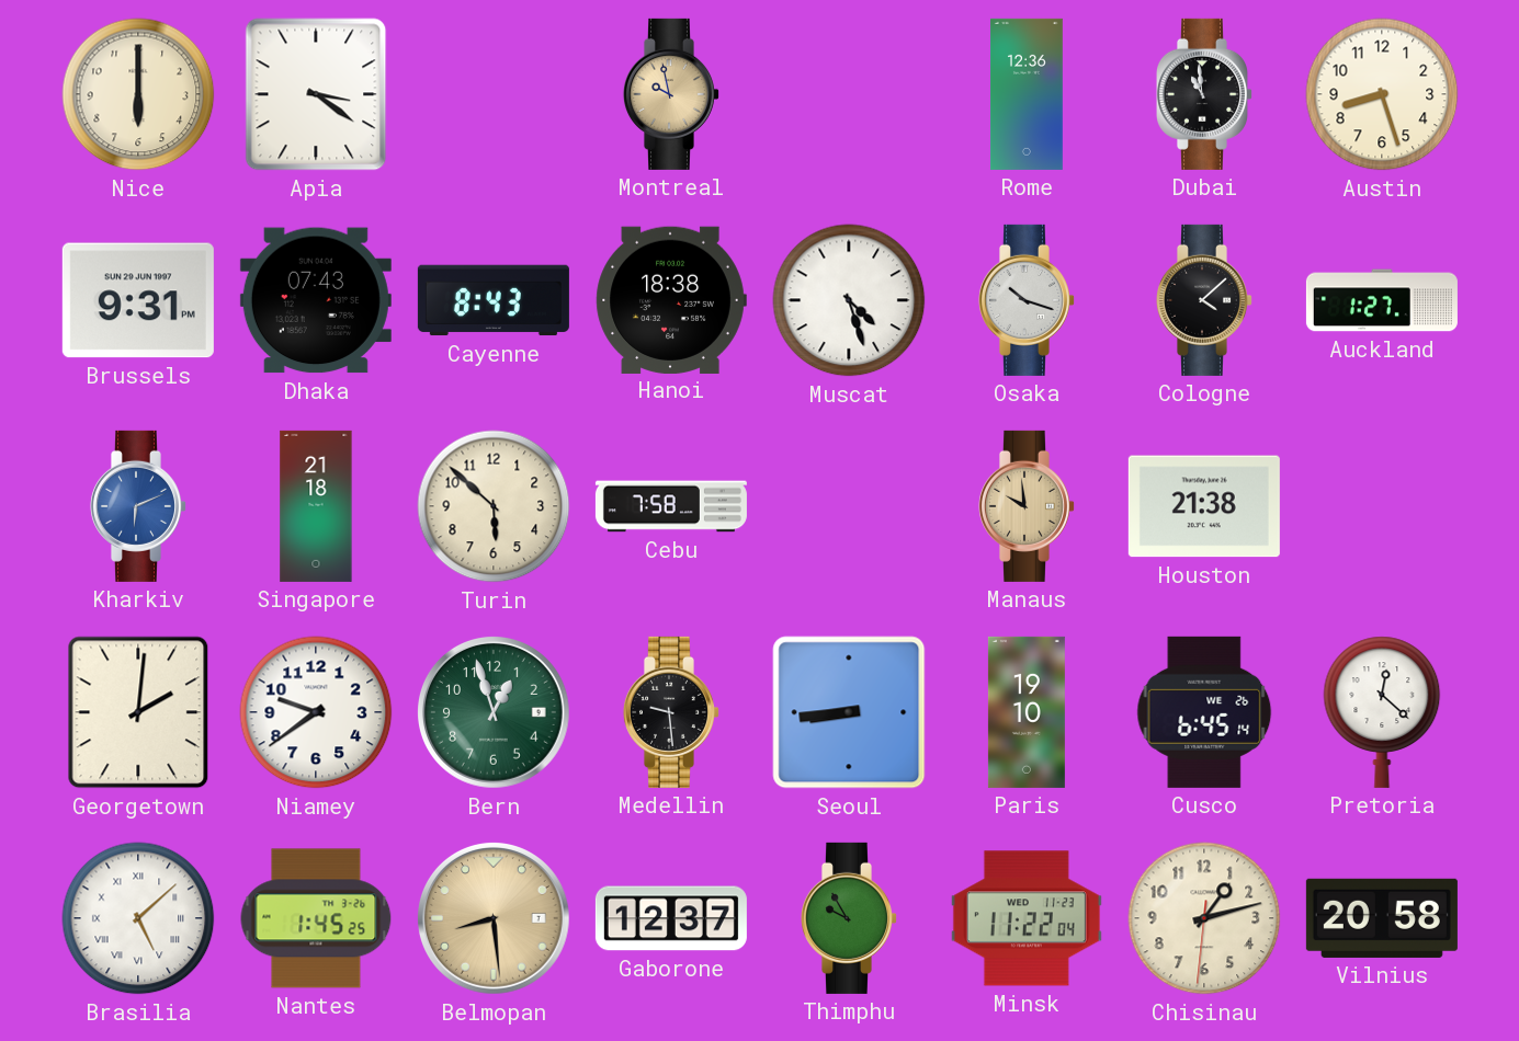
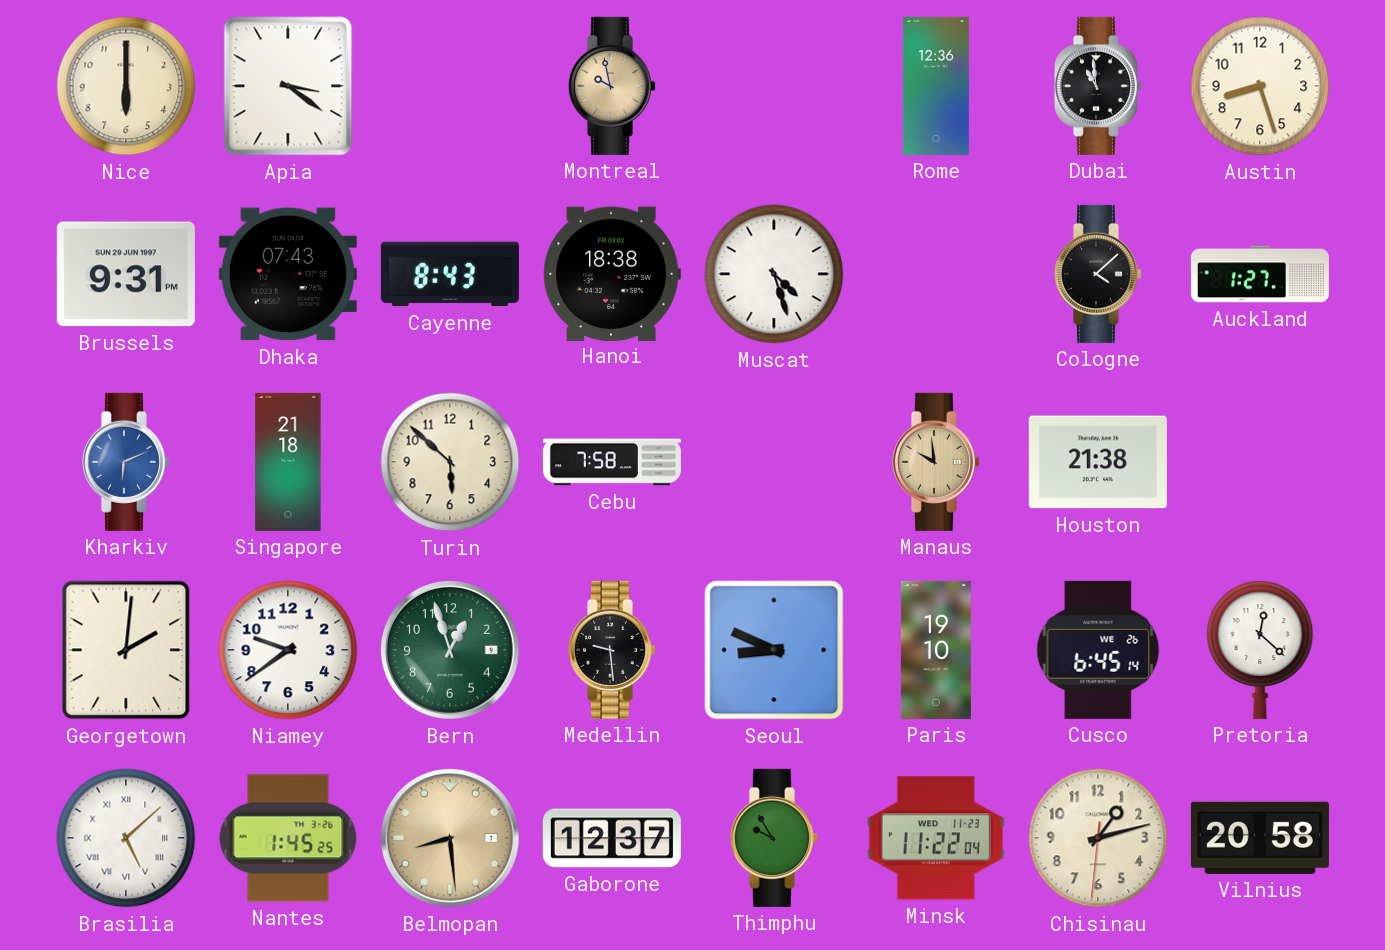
Osaka: 10:18 -> none
Seoul: 8:44 -> 8:49
